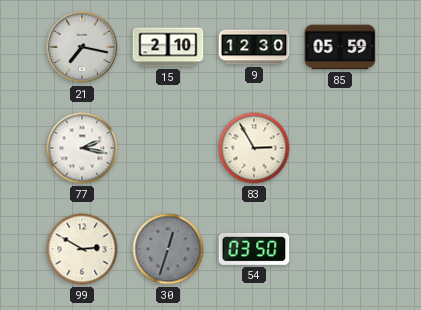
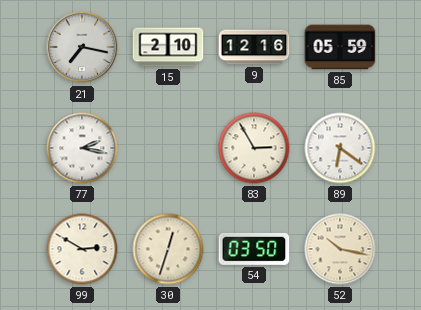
9: 12:30 -> 12:16
89: none -> 6:21
30 dial: grey -> cream
52: none -> 10:17
